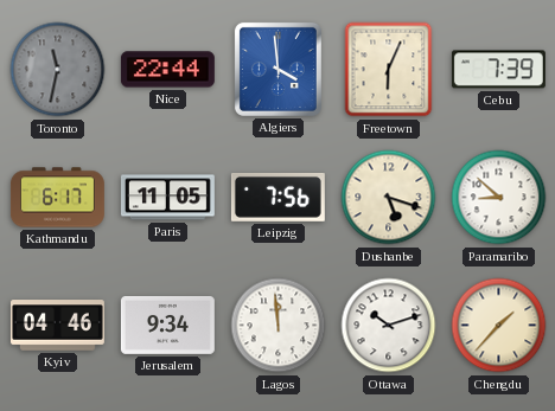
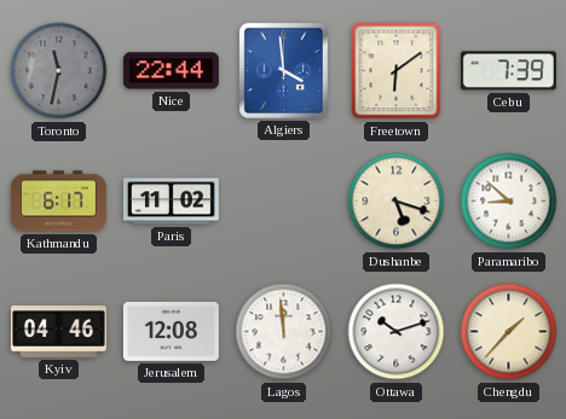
Freetown: 6:04 -> 6:09
Paris: 11:05 -> 11:02
Leipzig: 7:56 -> none
Jerusalem: 9:34 -> 12:08
